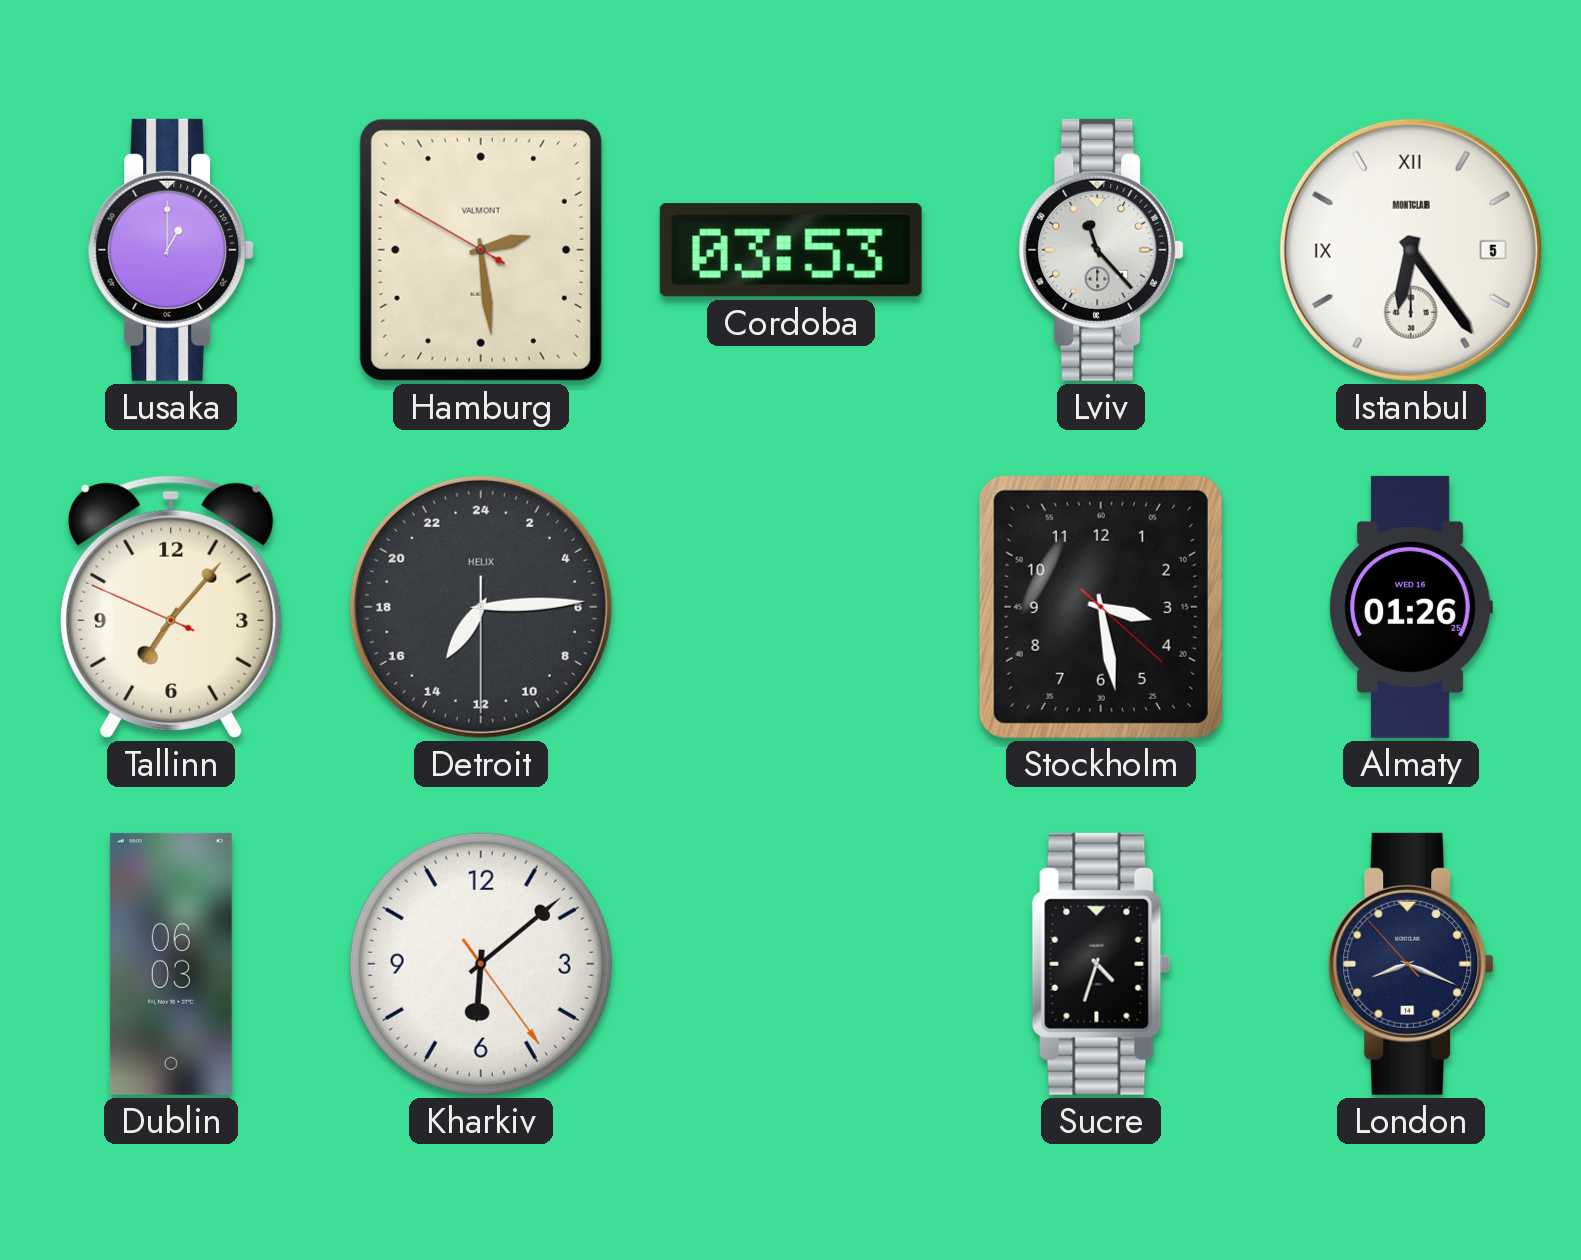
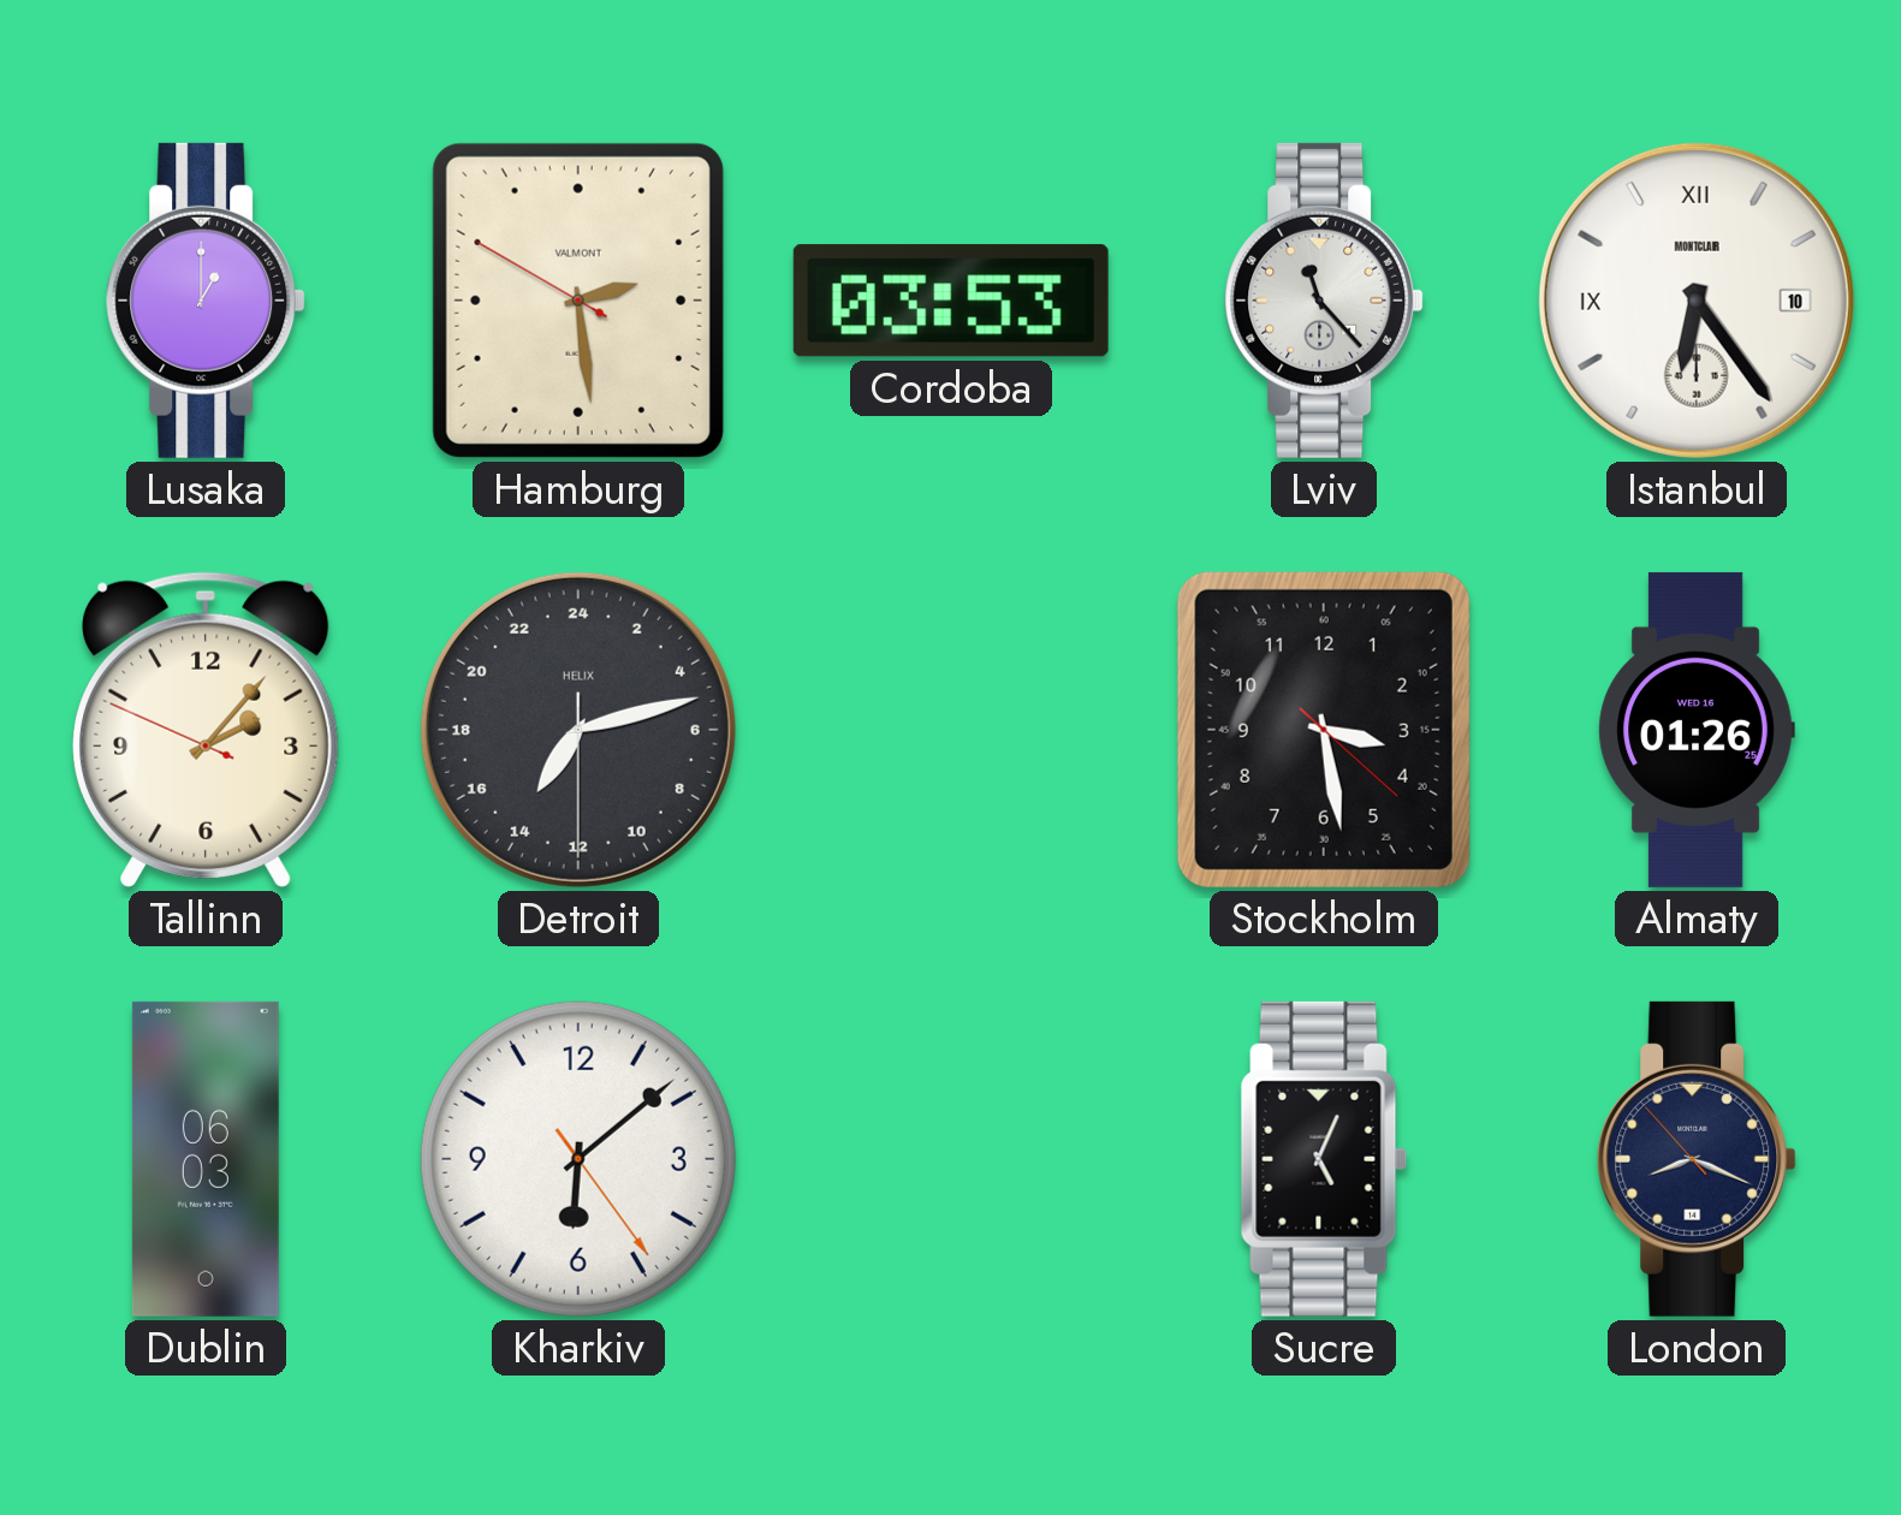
Istanbul date: 5 -> 10
Tallinn: 7:06 -> 2:06
Detroit: 14:14 -> 14:12
Sucre: 4:33 -> 5:04
